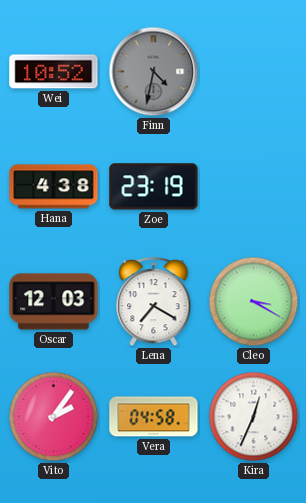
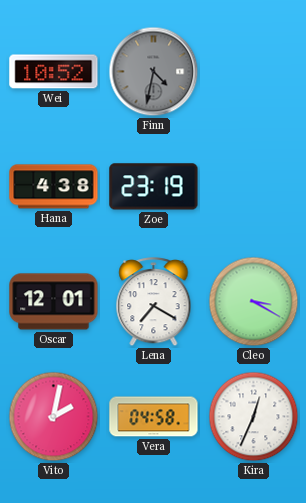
Oscar: 12:03 -> 12:01
Vito: 2:06 -> 2:02
